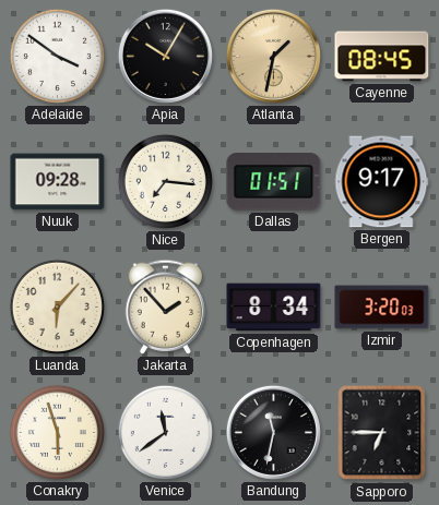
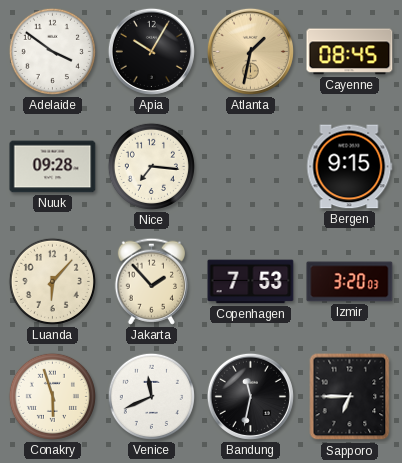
Dallas: 01:51 -> none
Bergen: 9:17 -> 9:15
Copenhagen: 8:34 -> 7:53
Venice: 11:39 -> 11:41
